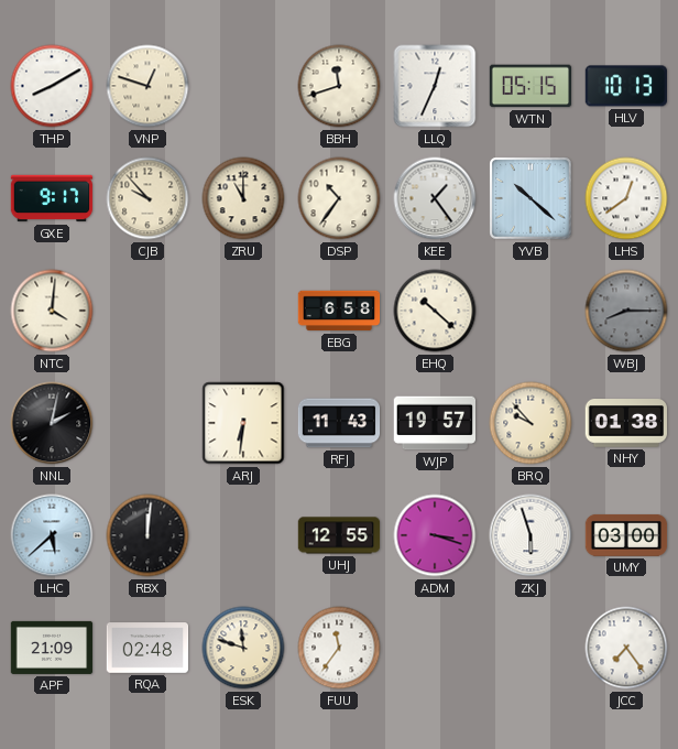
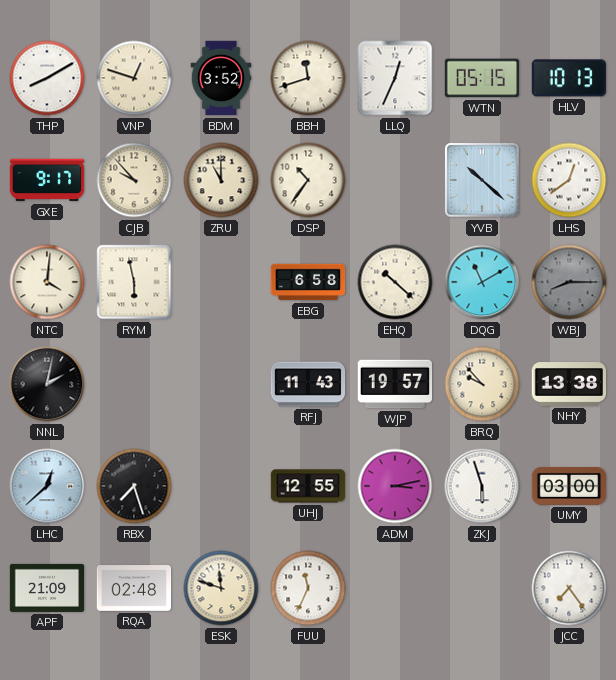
BDM: none -> 3:52
KEE: 1:24 -> none
RYM: none -> 5:58
DQG: none -> 11:10
ARJ: 6:31 -> none
NHY: 01:38 -> 13:38
LHC: 5:38 -> 12:38
RBX: 12:01 -> 7:27
ADM: 3:18 -> 3:13
FUU: 11:36 -> 11:34
